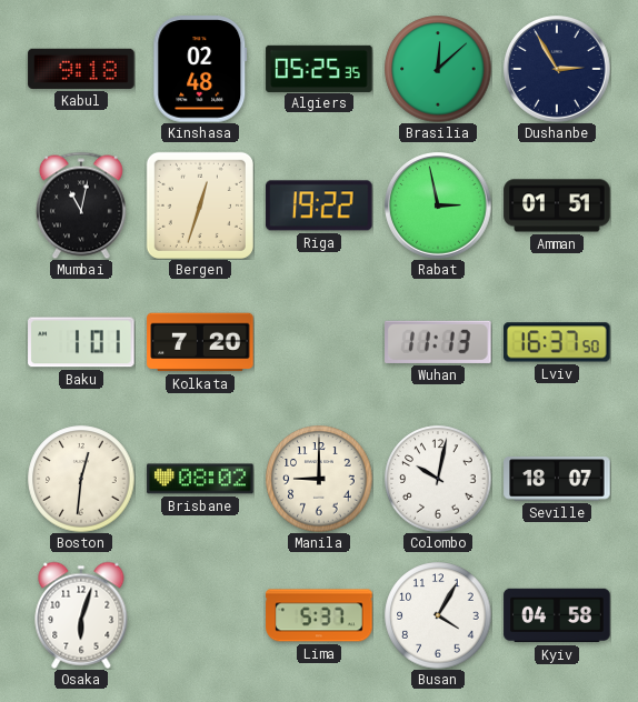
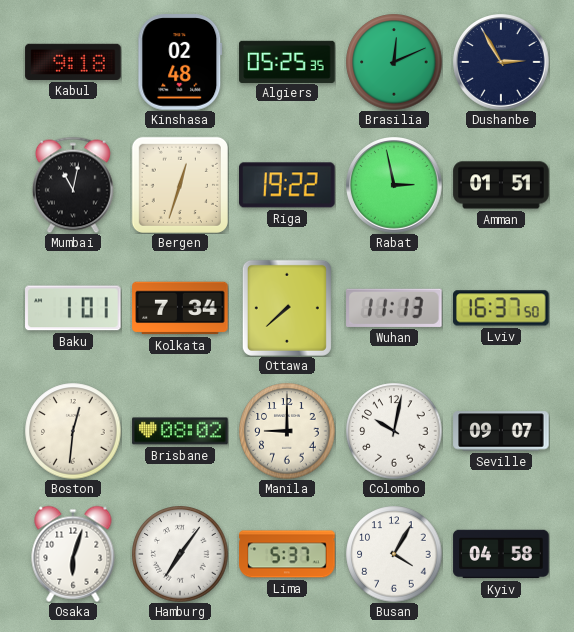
Brasilia: 12:08 -> 12:11
Kolkata: 7:20 -> 7:34
Ottawa: none -> 7:38
Seville: 18:07 -> 09:07
Hamburg: none -> 7:06
